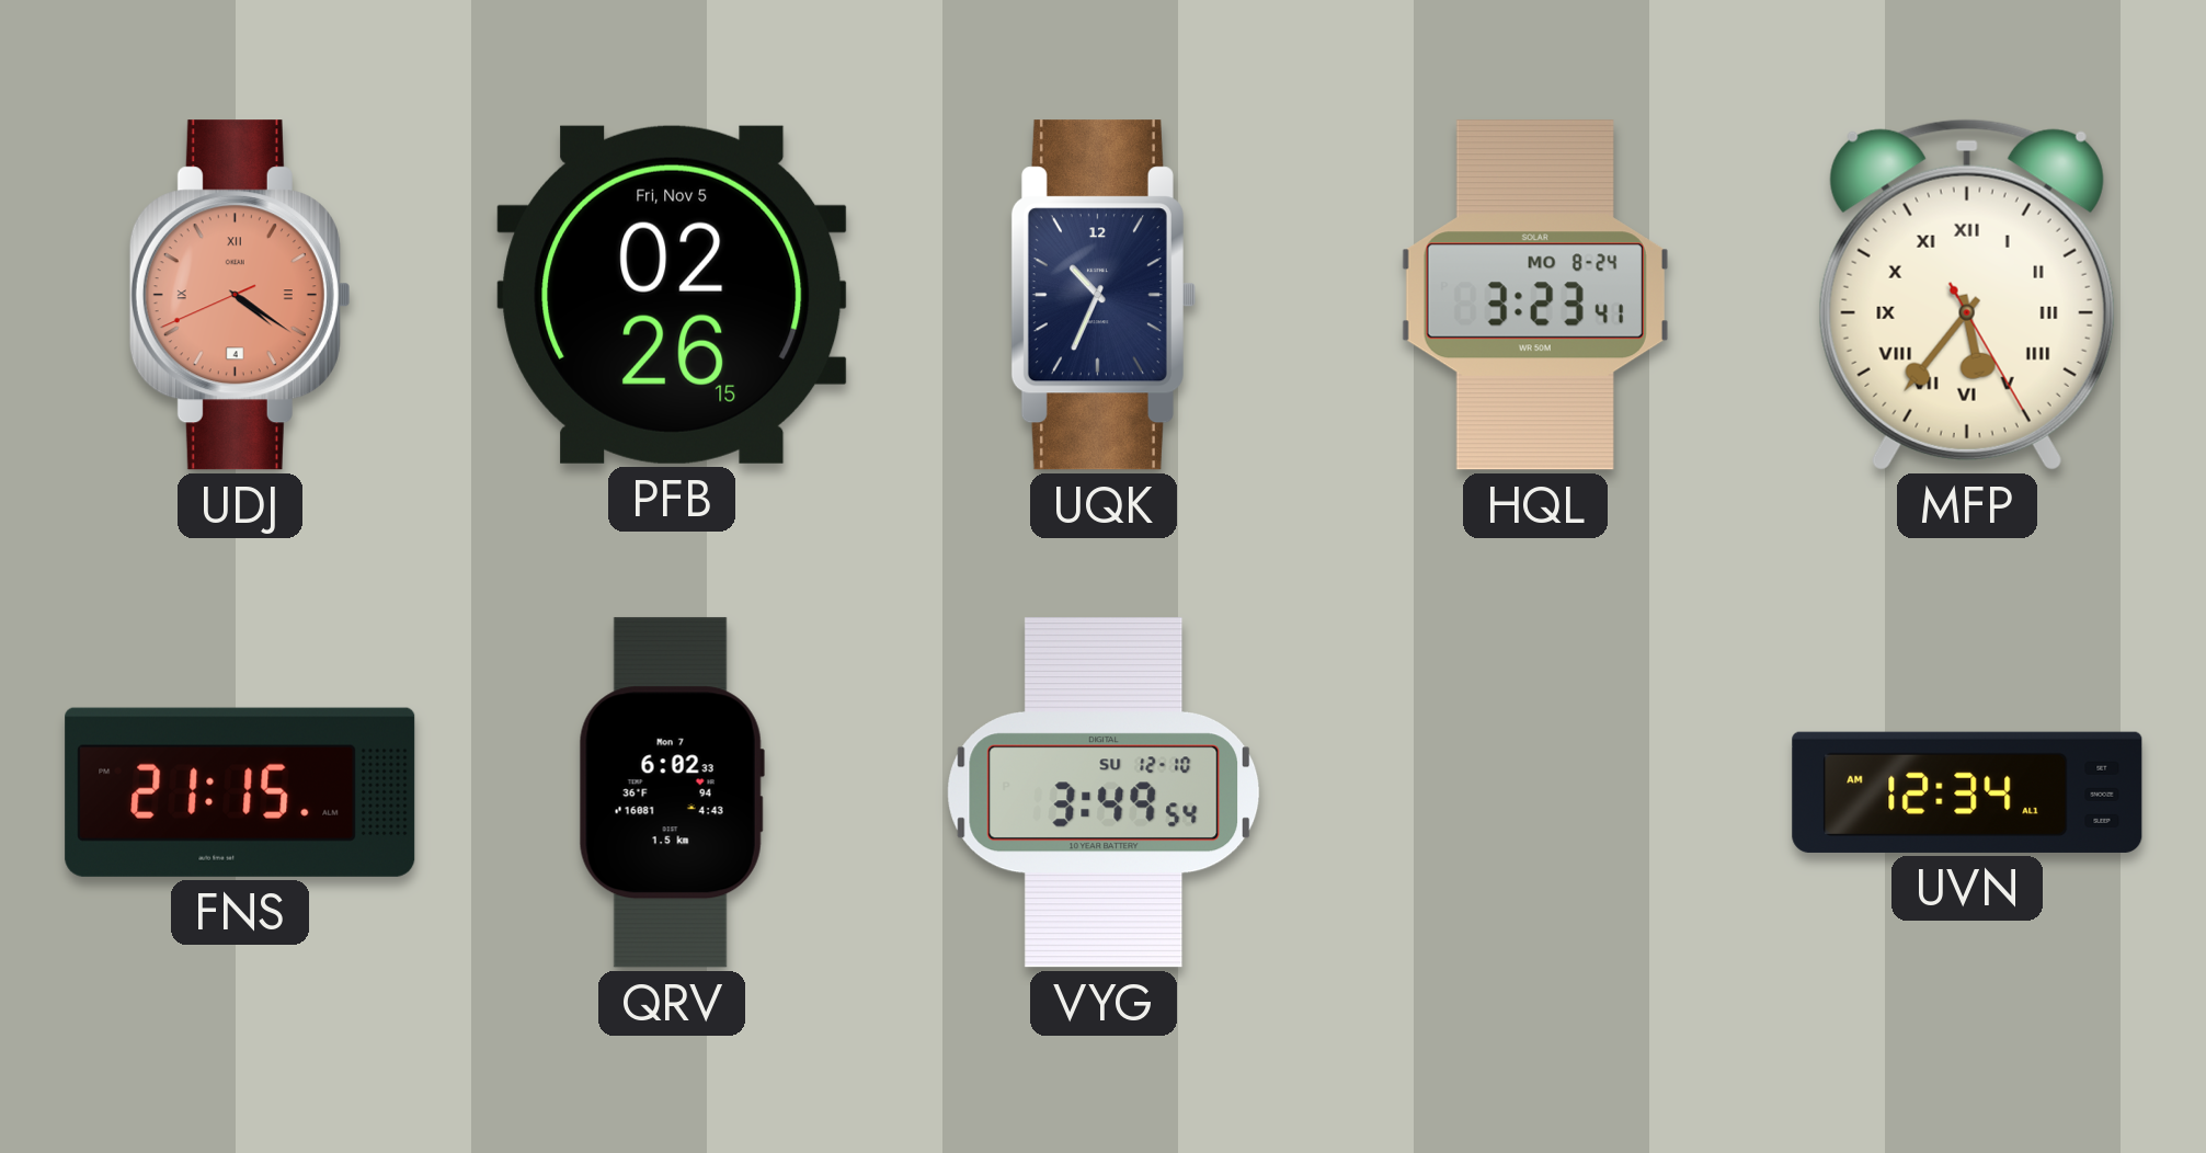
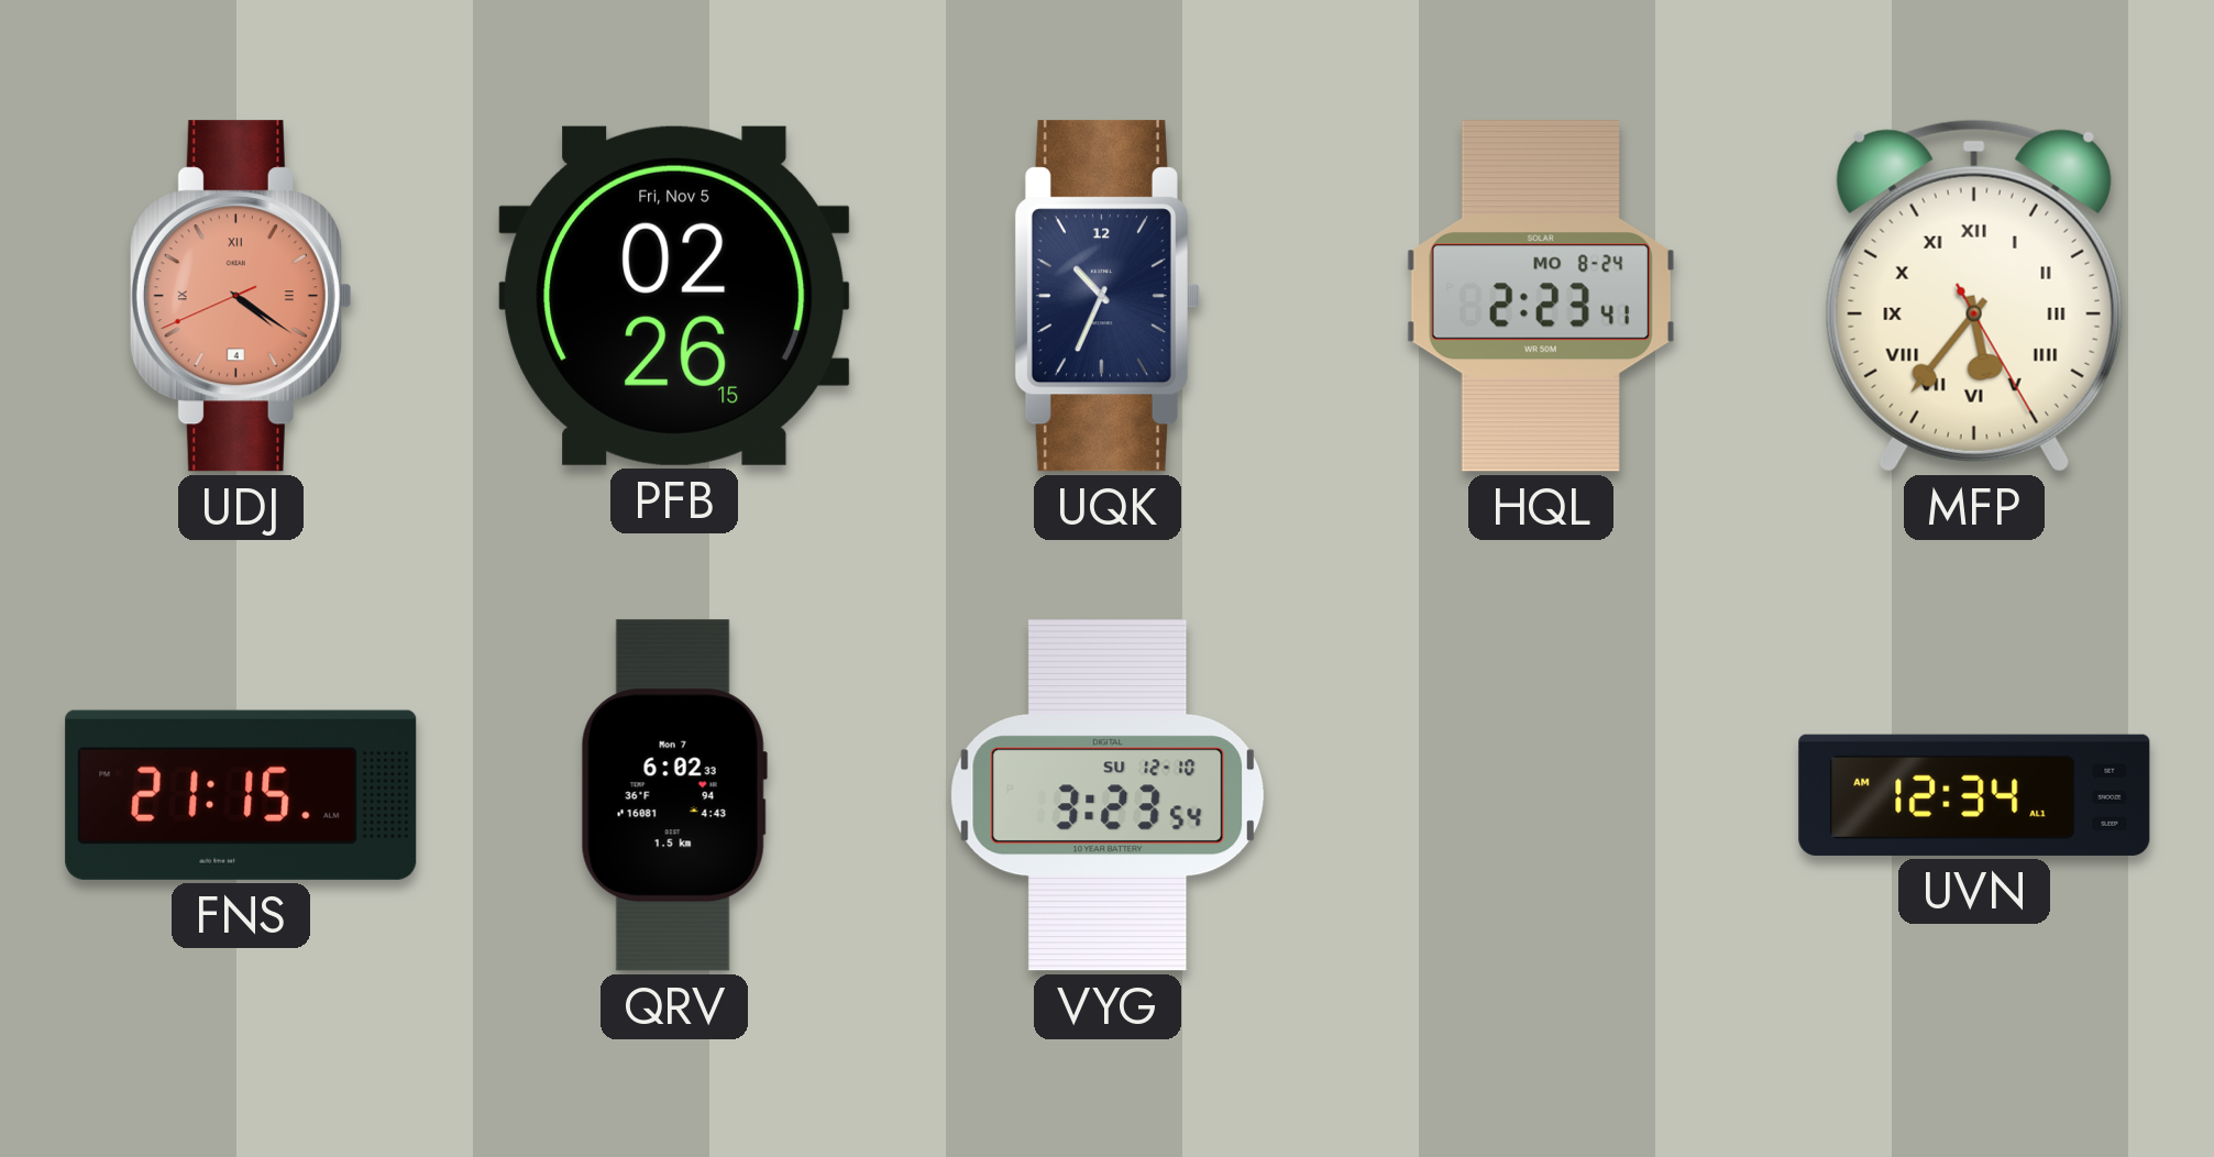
HQL: 3:23 -> 2:23
VYG: 3:49 -> 3:23
